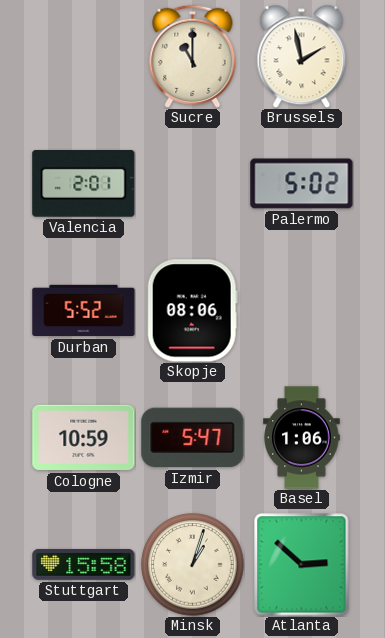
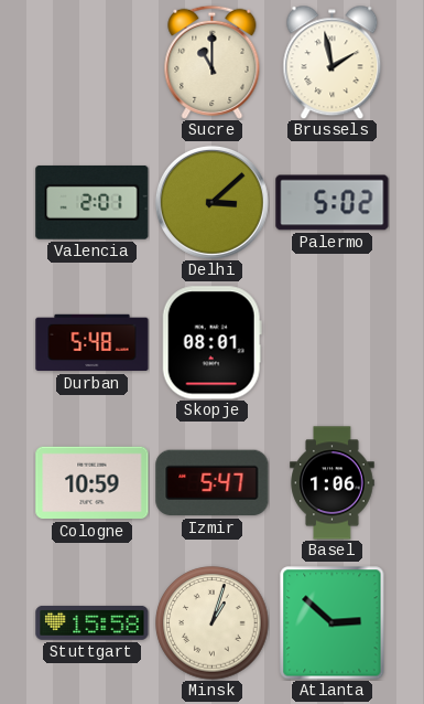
Delhi: none -> 3:08
Durban: 5:52 -> 5:48
Skopje: 08:06 -> 08:01
